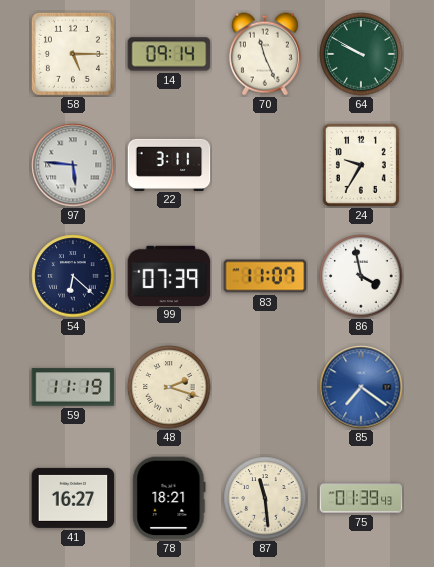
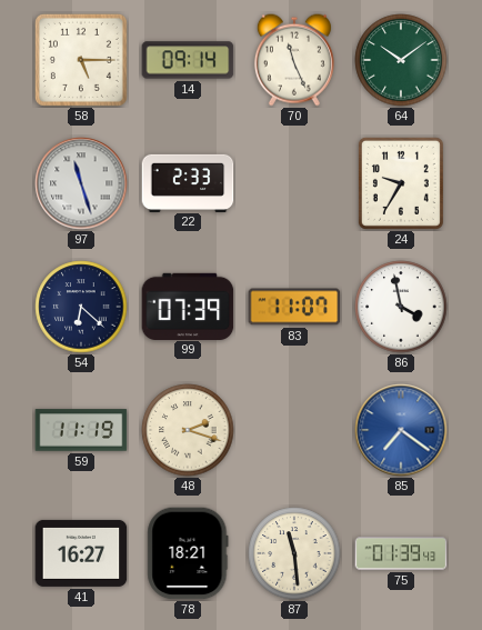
64: 9:50 -> 10:09
97: 5:46 -> 11:27
22: 3:11 -> 2:33
